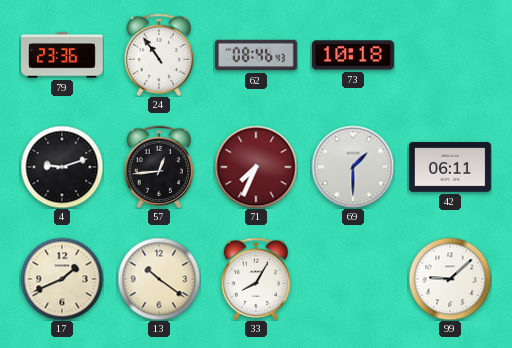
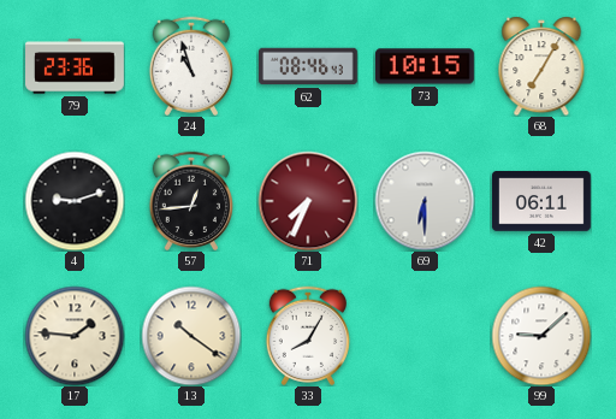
24: 10:54 -> 10:57
73: 10:18 -> 10:15
68: none -> 7:05
69: 1:30 -> 6:30
17: 1:41 -> 1:46
